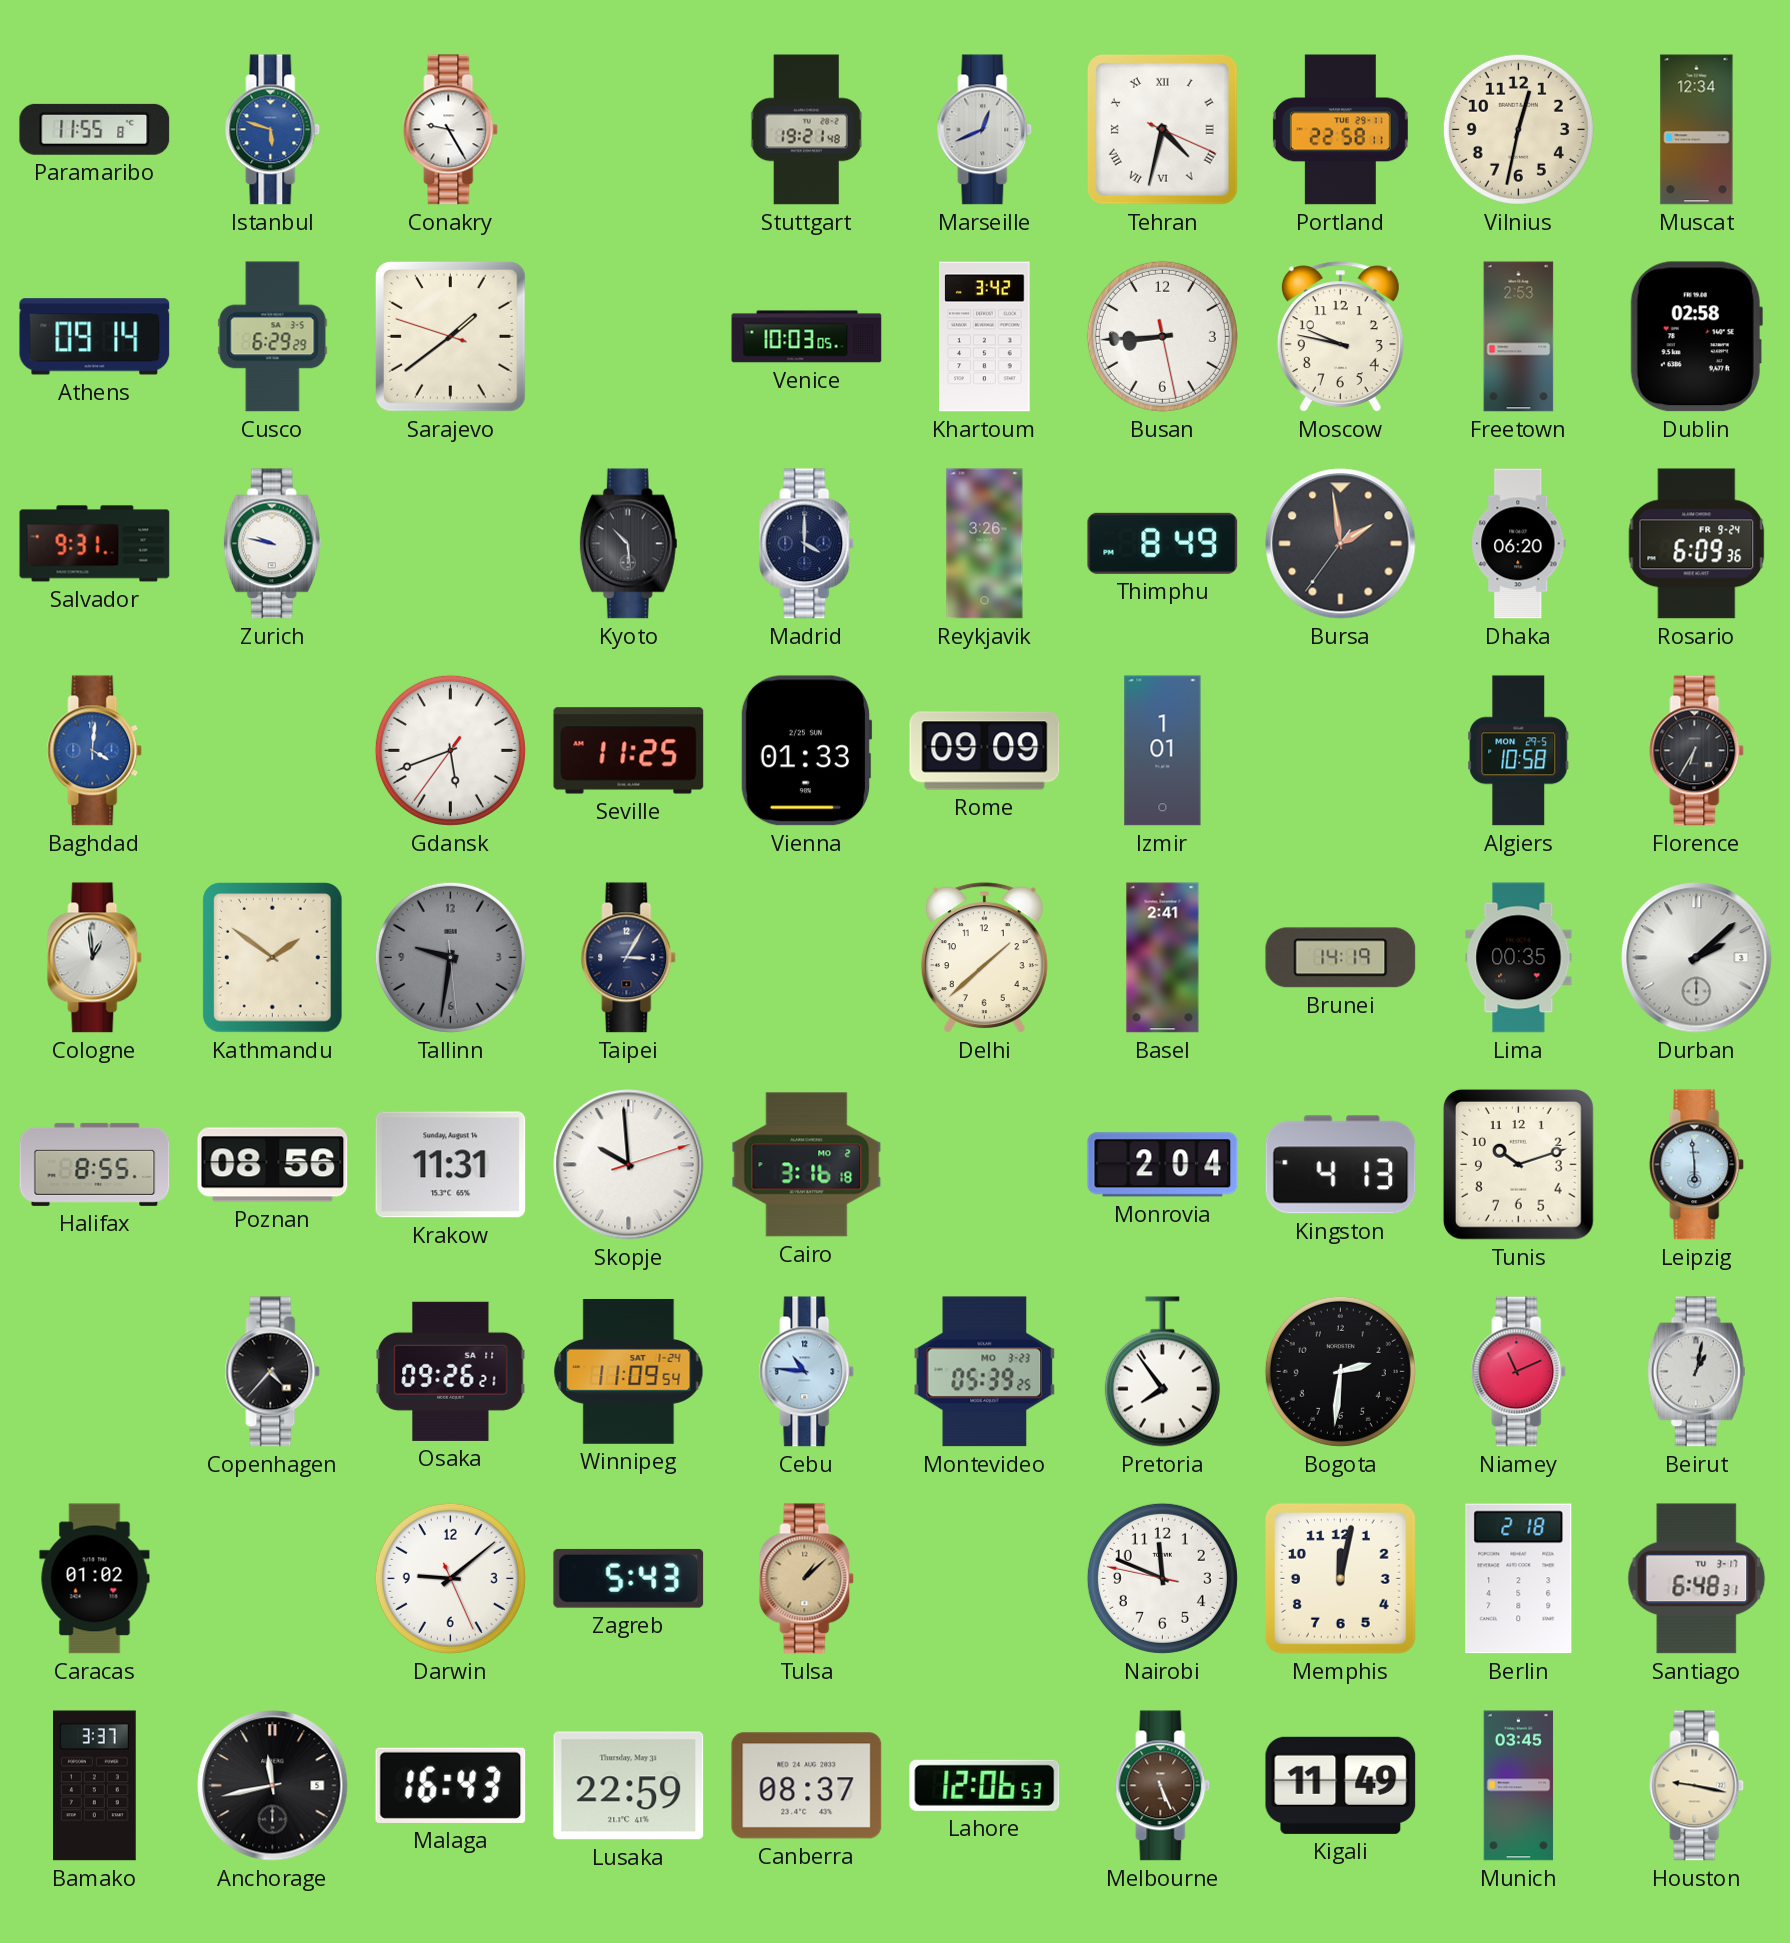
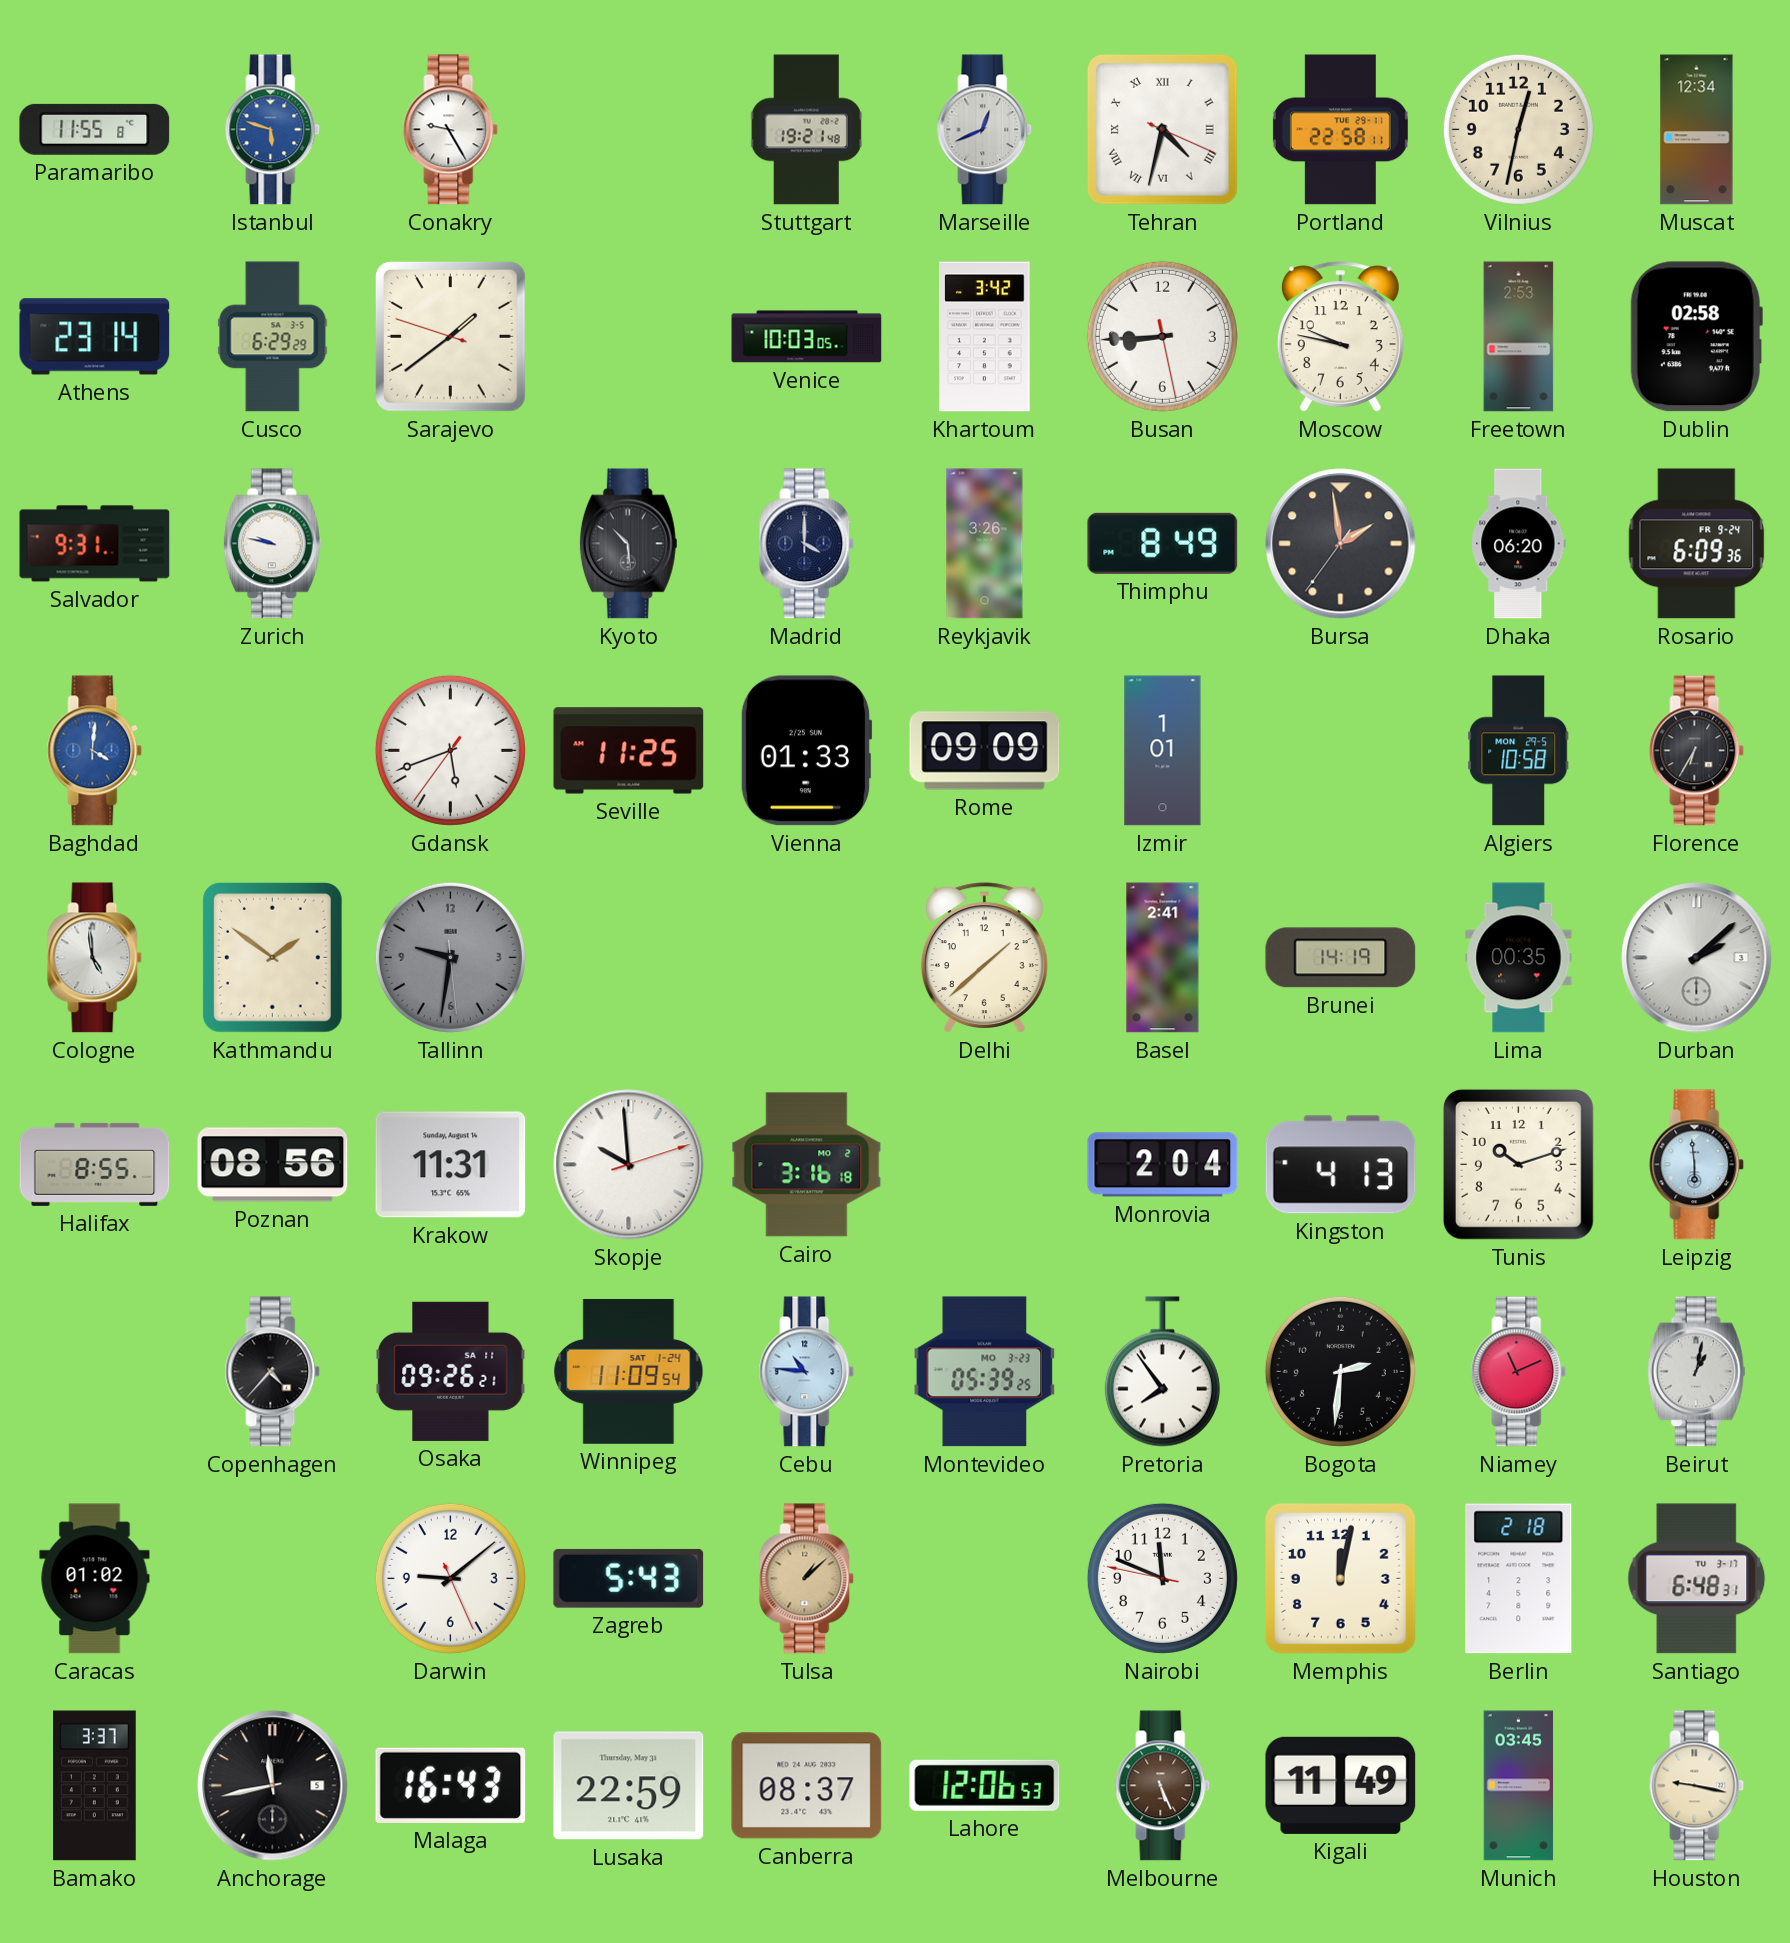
Athens: 09:14 -> 23:14
Cologne: 12:59 -> 4:59
Taipei: 3:05 -> none
